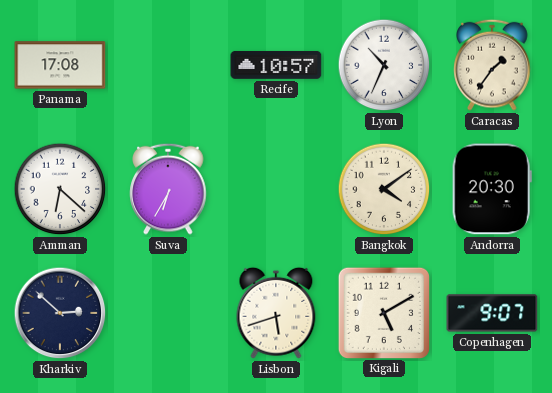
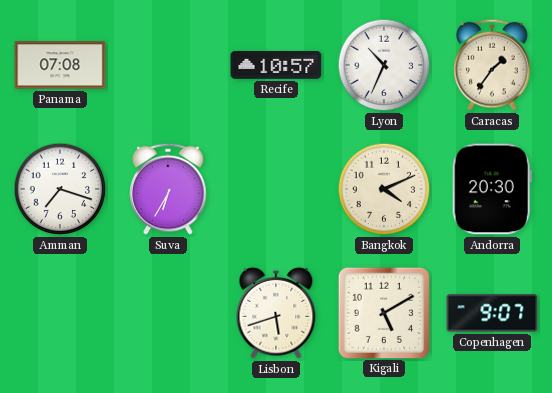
Panama: 17:08 -> 07:08
Amman: 6:22 -> 7:18
Bangkok: 4:09 -> 4:11
Kharkiv: 2:52 -> none
